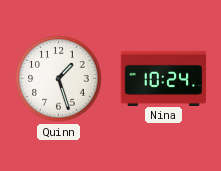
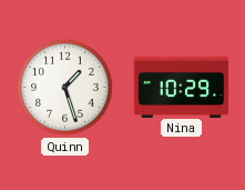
Nina: 10:24 -> 10:29
